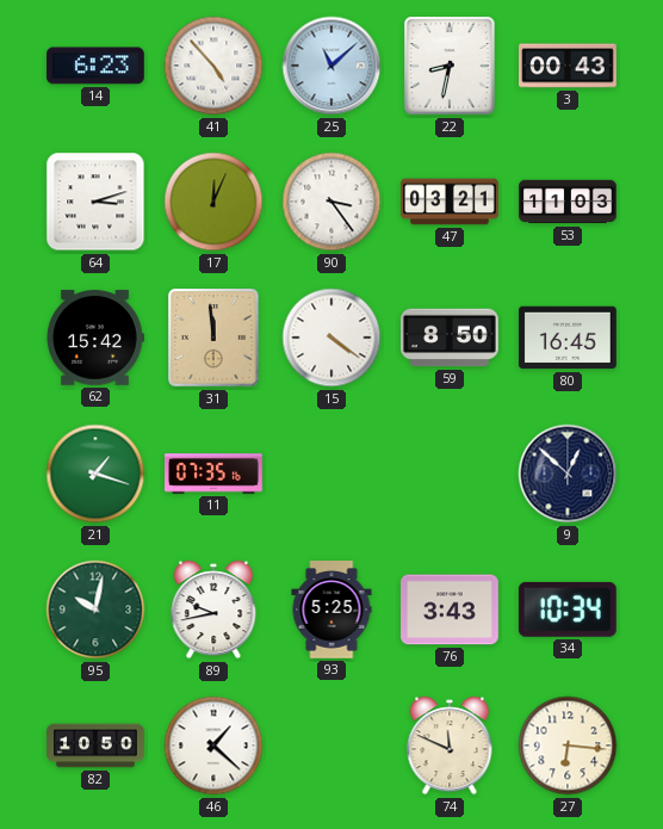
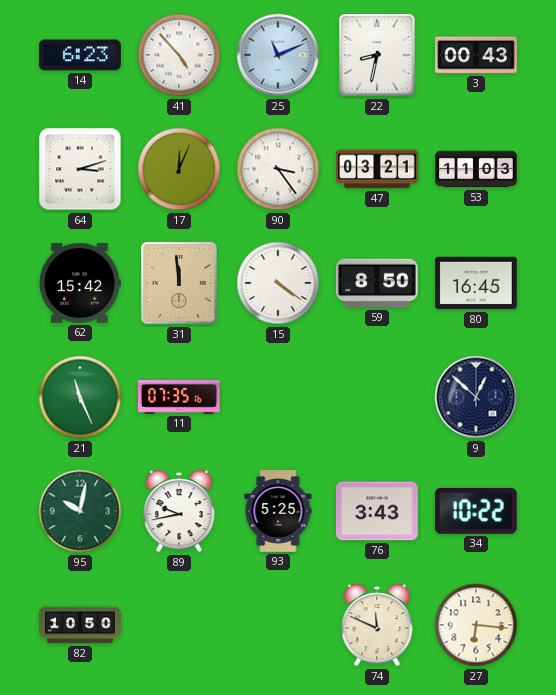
25: 11:08 -> 11:11
21: 1:18 -> 11:26
34: 10:34 -> 10:22
46: 1:22 -> none
